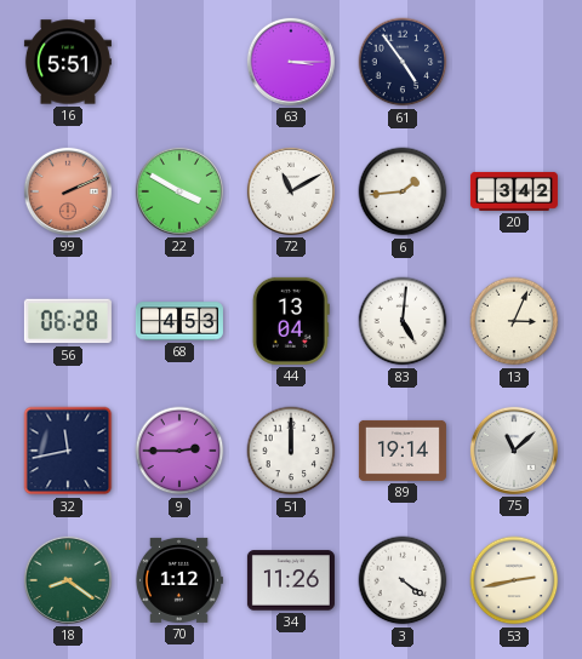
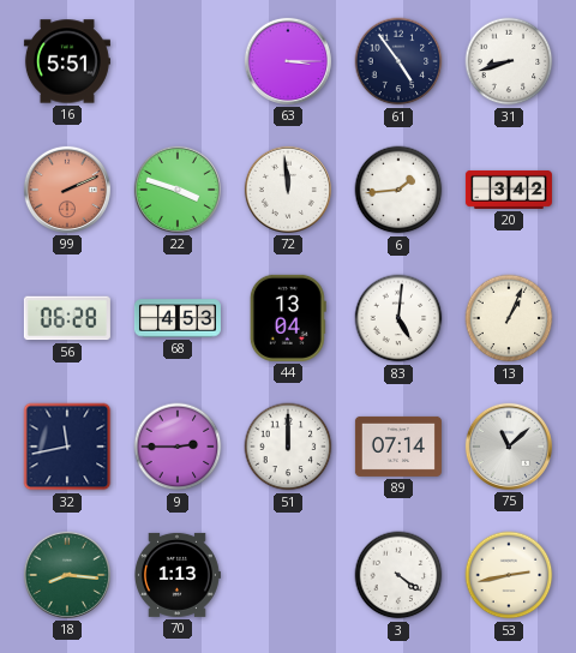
31: none -> 8:42
22: 3:50 -> 3:48
72: 11:10 -> 11:59
13: 3:04 -> 1:04
89: 19:14 -> 07:14
18: 8:21 -> 8:16
70: 1:12 -> 1:13
34: 11:26 -> none
